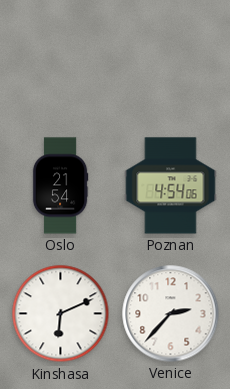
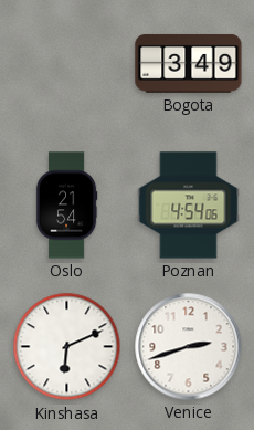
Bogota: none -> 3:49
Venice: 2:37 -> 2:42
